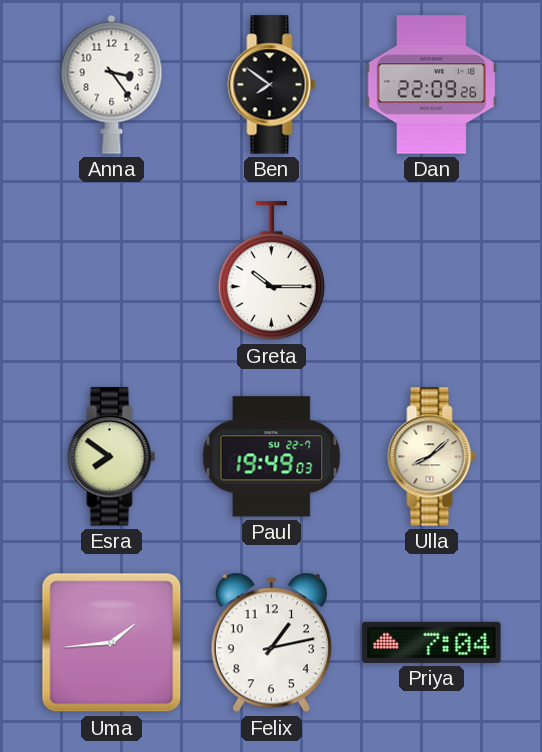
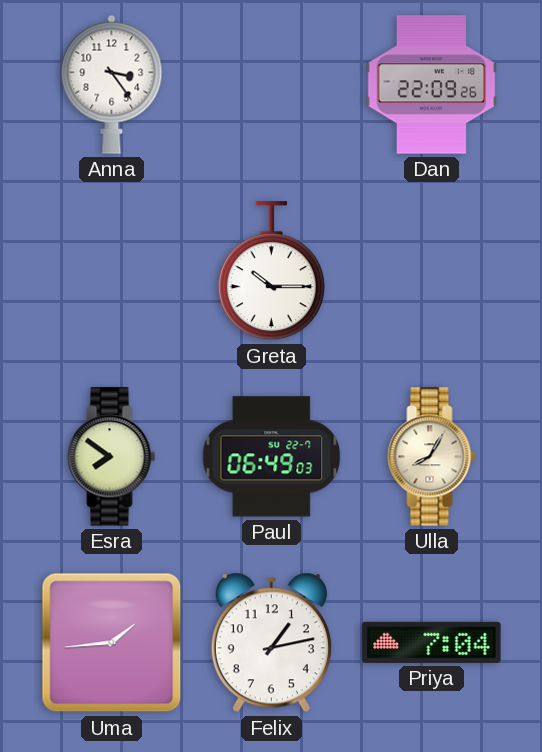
Ben: 7:51 -> none
Paul: 19:49 -> 06:49
Ulla: 8:08 -> 8:05
